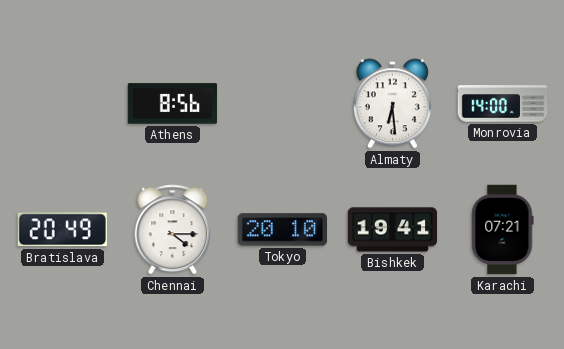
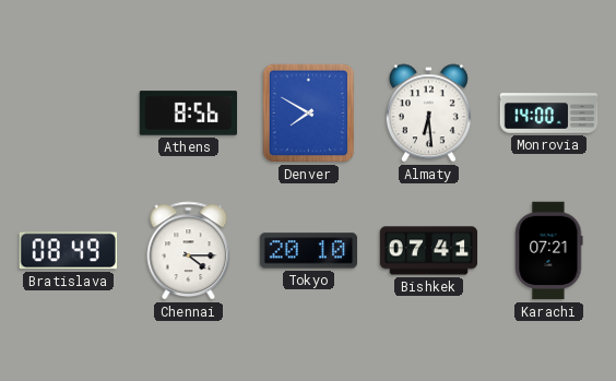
Denver: none -> 7:50
Bratislava: 20:49 -> 08:49
Bishkek: 19:41 -> 07:41
